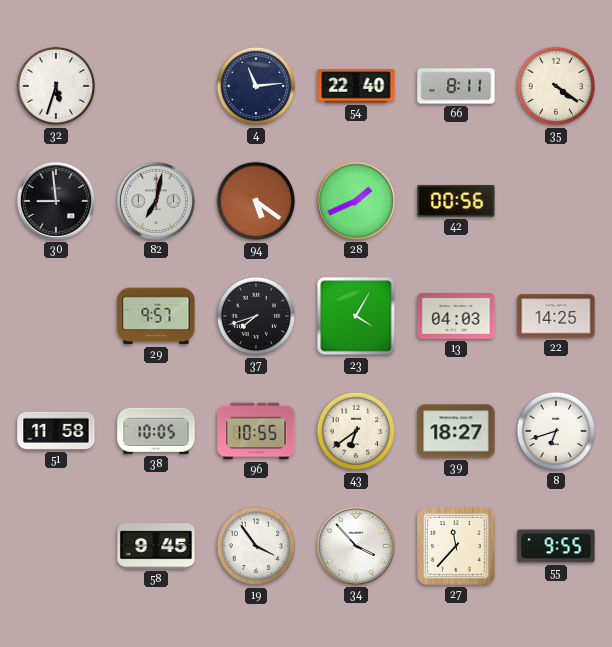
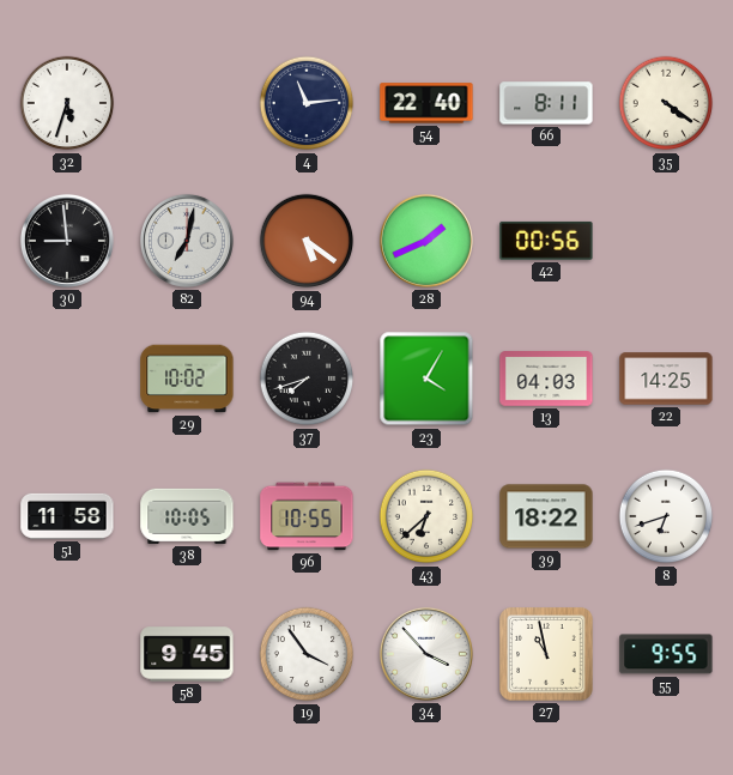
29: 9:57 -> 10:02
43: 6:39 -> 6:38
39: 18:27 -> 18:22
27: 11:37 -> 10:58
